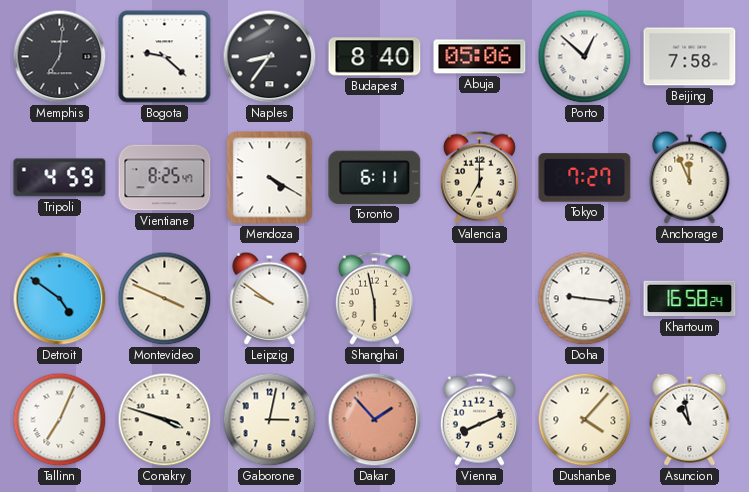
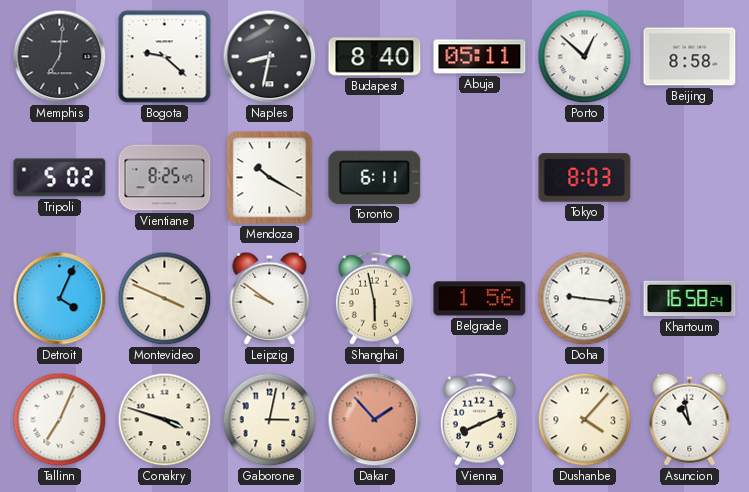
Naples: 8:36 -> 8:32
Abuja: 05:06 -> 05:11
Beijing: 7:58 -> 8:58
Tripoli: 4:59 -> 5:02
Mendoza: 4:20 -> 10:20
Valencia: 7:00 -> none
Tokyo: 7:27 -> 8:03
Anchorage: 11:56 -> none
Detroit: 4:51 -> 4:04
Belgrade: none -> 1:56
